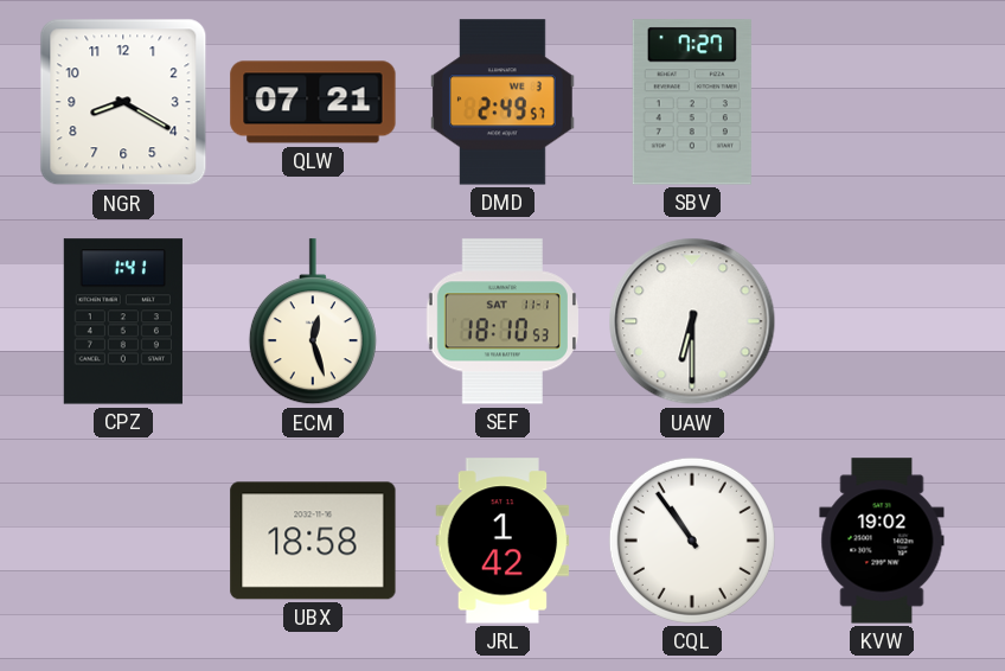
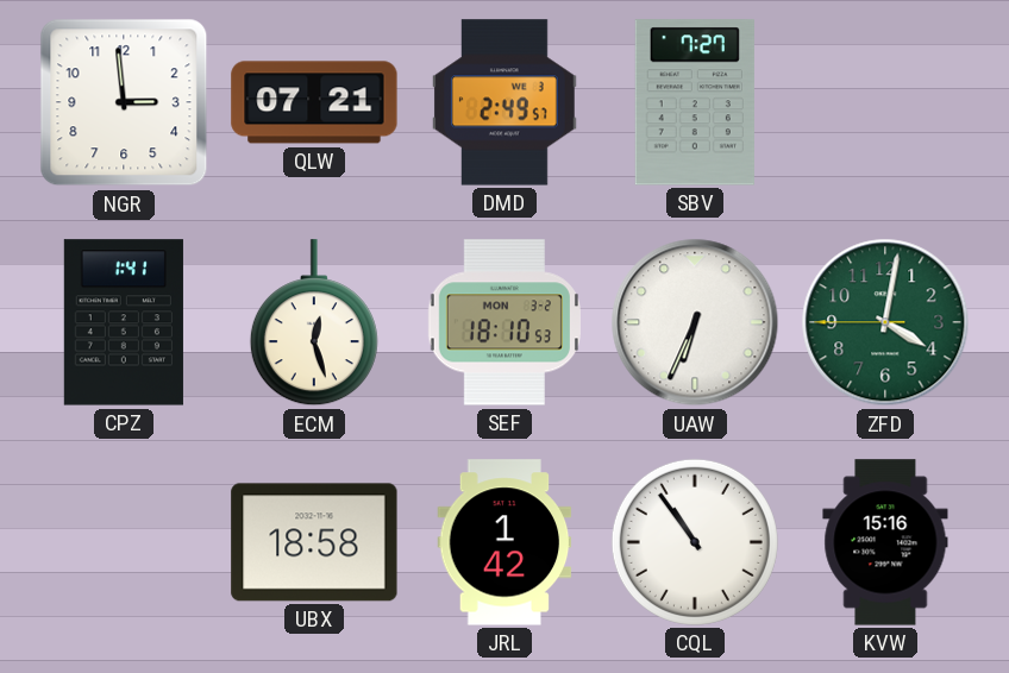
NGR: 8:20 -> 2:59
SEF date: SAT 11-1 -> MON 3-2
UAW: 6:30 -> 6:34
ZFD: none -> 4:01
KVW: 19:02 -> 15:16
